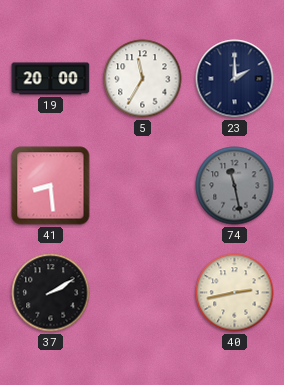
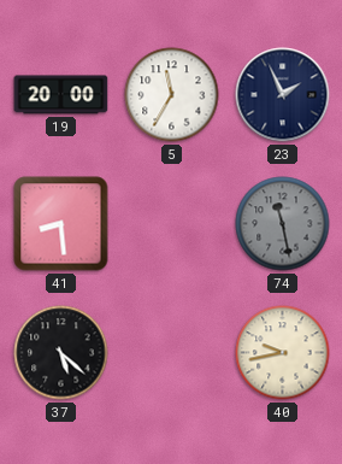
23: 2:00 -> 1:56
37: 2:10 -> 5:22
40: 2:43 -> 9:43
